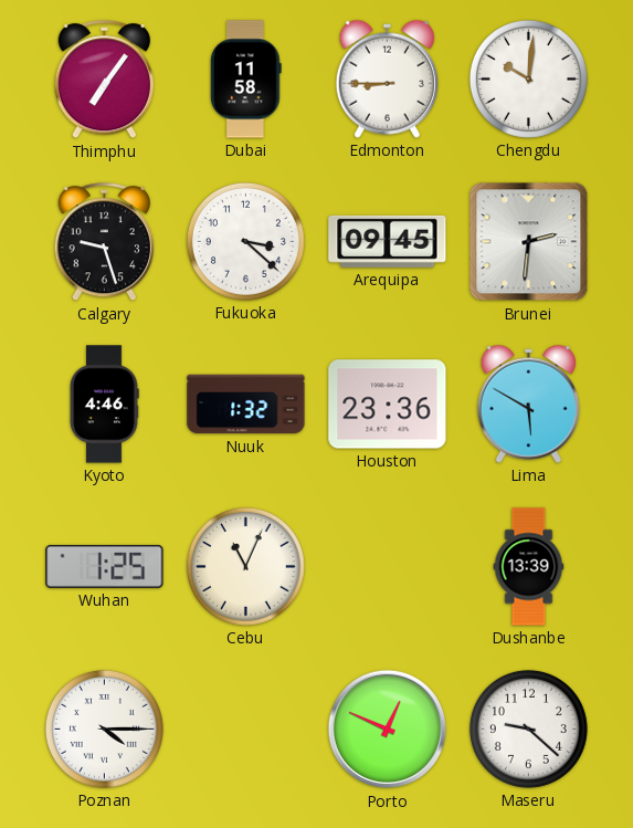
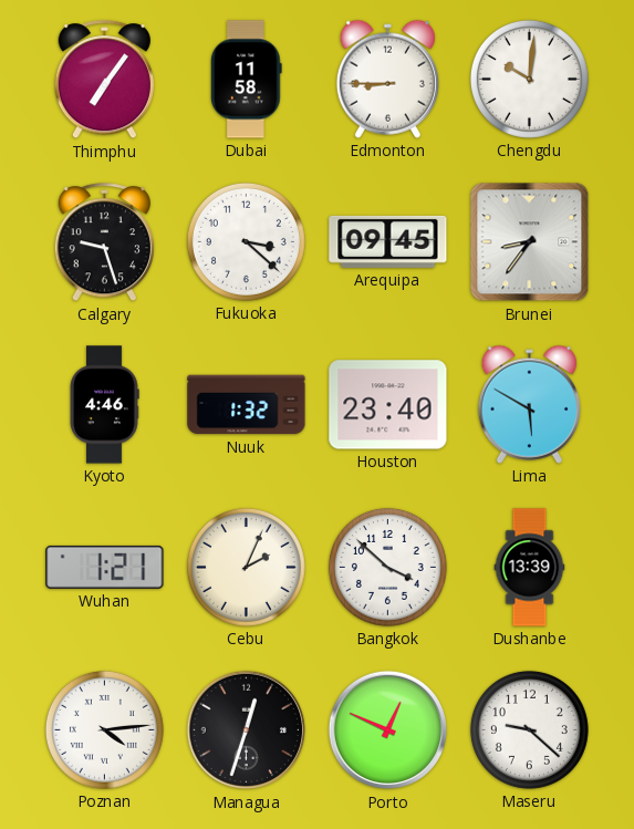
Brunei: 2:31 -> 8:36
Houston: 23:36 -> 23:40
Wuhan: 1:25 -> 1:21
Cebu: 11:04 -> 2:04
Bangkok: none -> 3:52
Poznan: 4:15 -> 4:14
Managua: none -> 12:33
